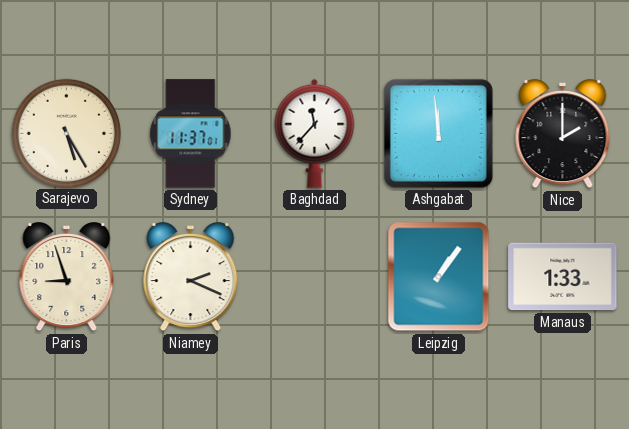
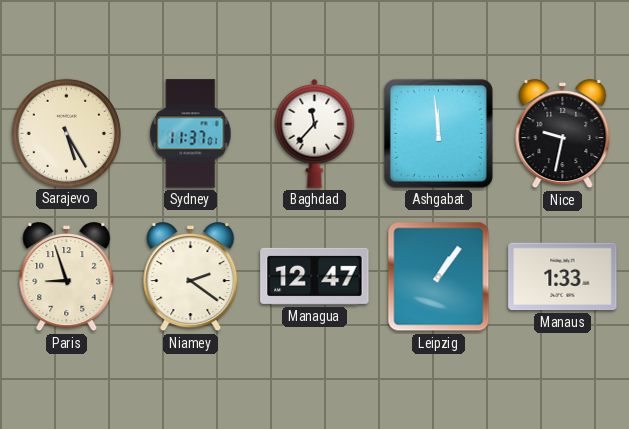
Nice: 2:00 -> 9:32
Niamey: 2:19 -> 2:21
Managua: none -> 12:47
